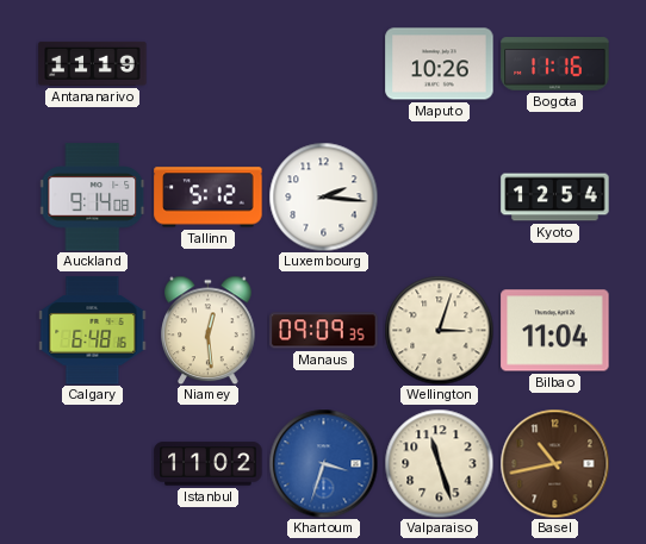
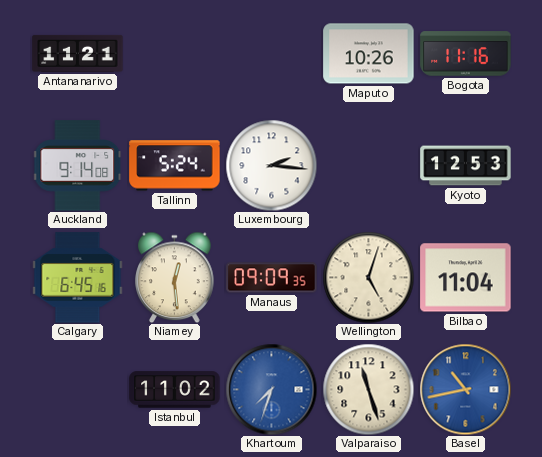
Antananarivo: 11:19 -> 11:21
Tallinn: 5:12 -> 5:24
Kyoto: 12:54 -> 12:53
Calgary: 6:48 -> 6:45
Wellington: 3:03 -> 5:03
Khartoum: 3:33 -> 7:33
Basel dial: brown -> blue
